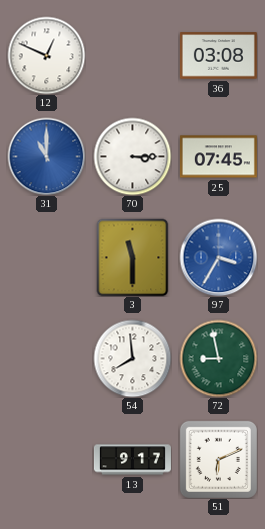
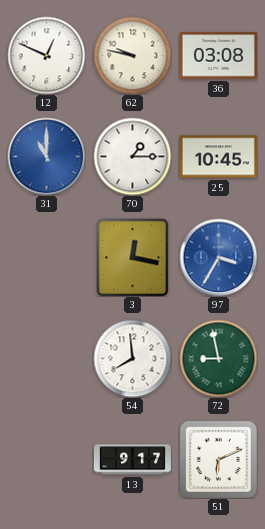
62: none -> 9:47
70: 3:15 -> 1:15
25: 07:45 -> 10:45
3: 11:30 -> 12:17
